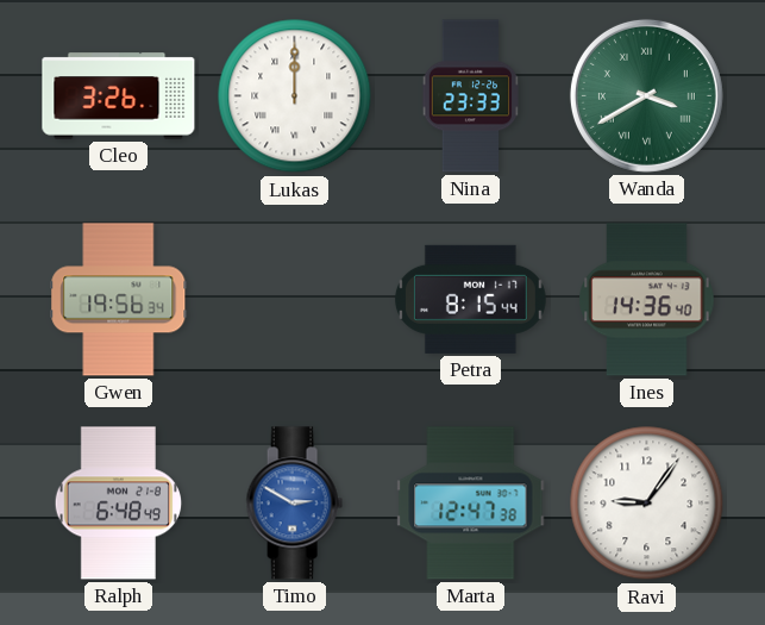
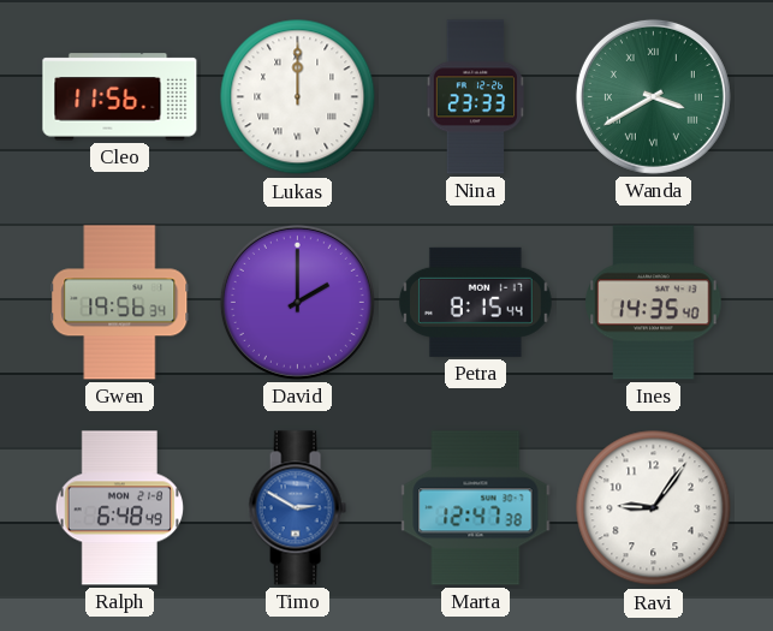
Cleo: 3:26 -> 11:56
David: none -> 2:00
Ines: 14:36 -> 14:35
